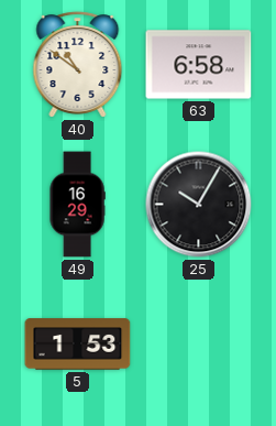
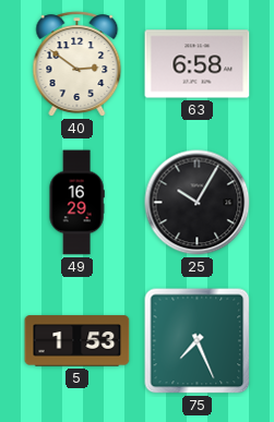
40: 10:51 -> 2:51
75: none -> 7:26
